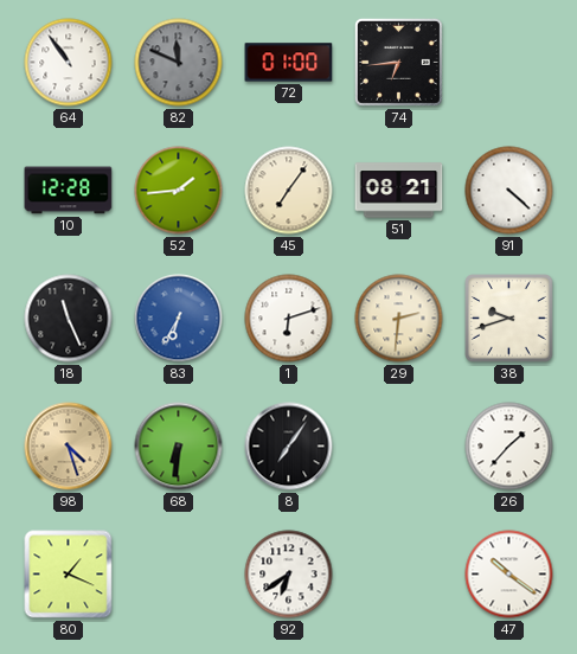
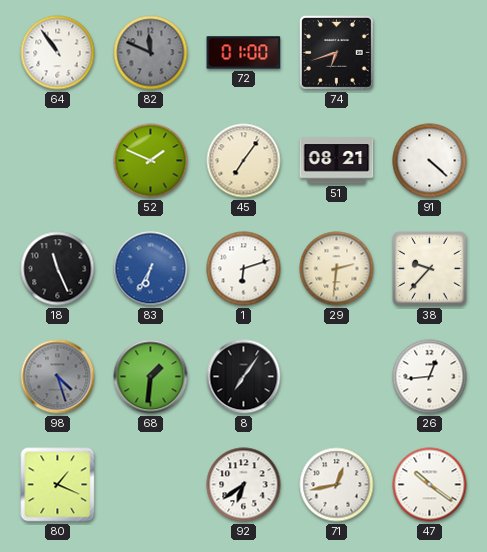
74: 6:44 -> 6:42
10: 12:28 -> none
52: 1:44 -> 1:49
38: 9:42 -> 9:37
98 dial: champagne -> grey
68: 6:31 -> 1:31
26: 1:37 -> 12:44
71: none -> 12:43
